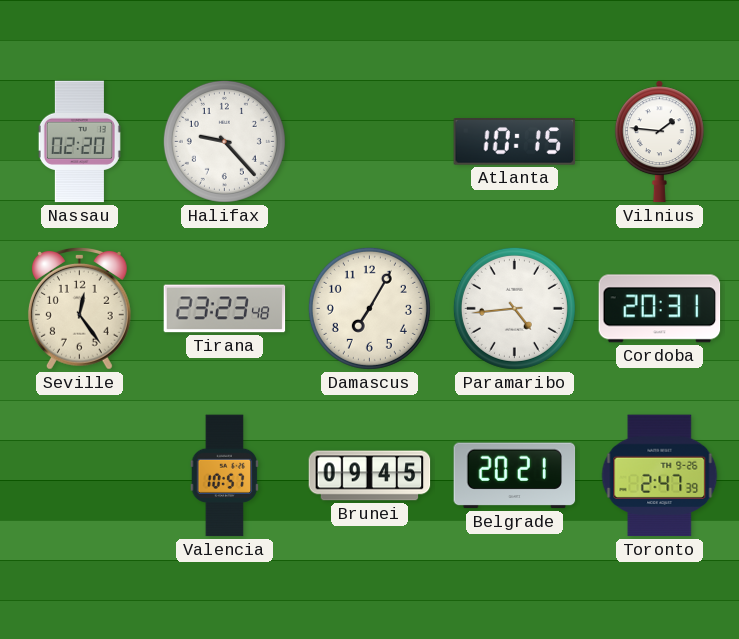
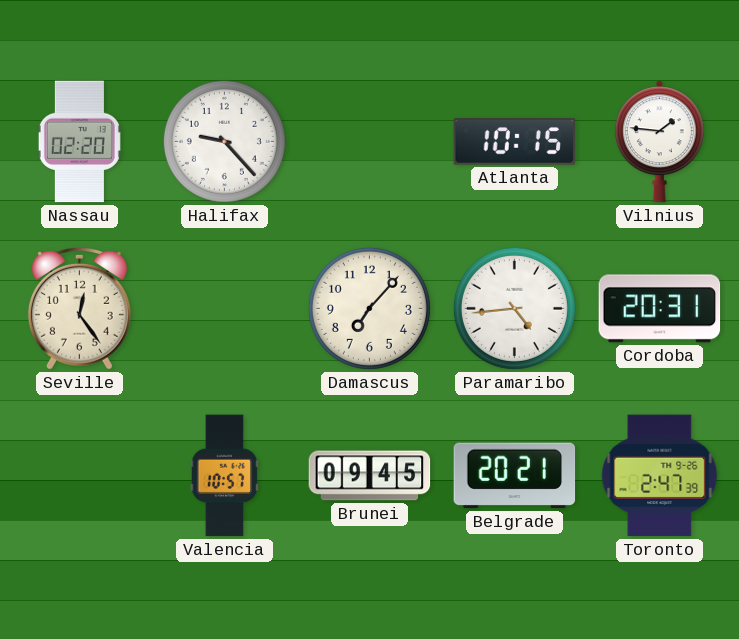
Tirana: 23:23 -> none
Damascus: 7:05 -> 7:07
